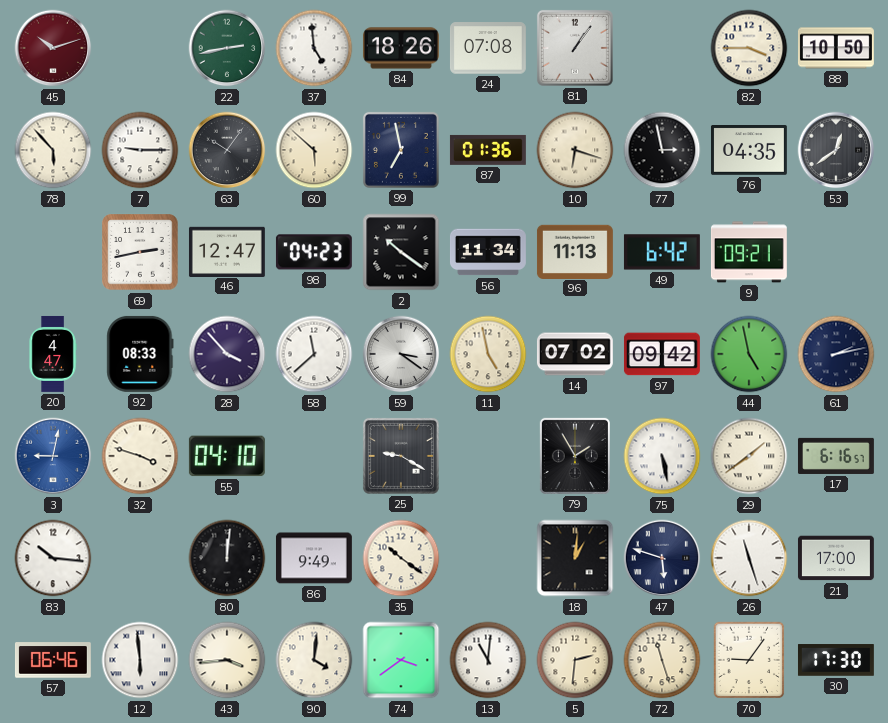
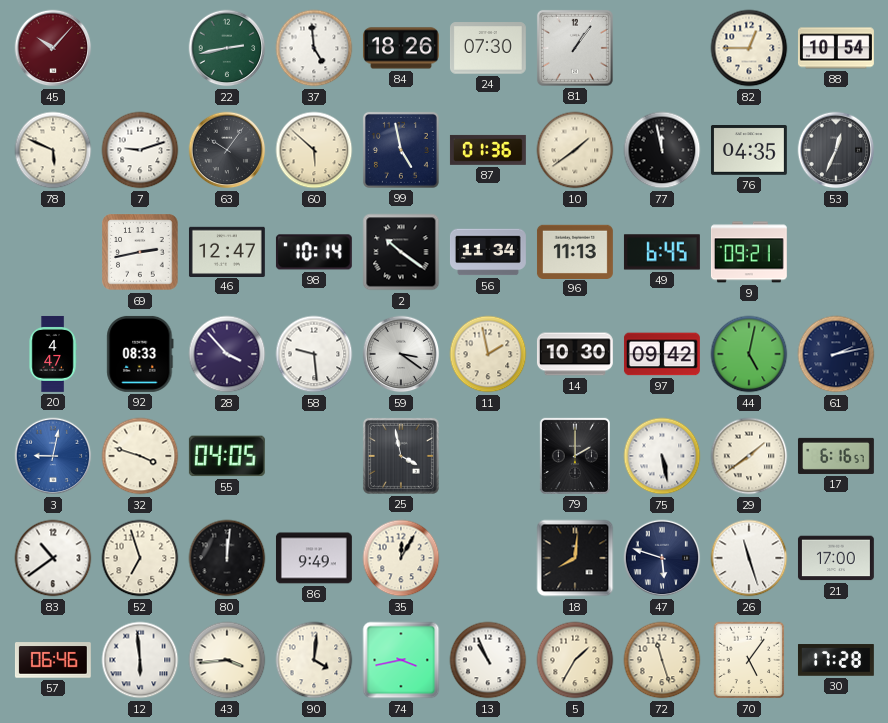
45: 10:12 -> 10:07
24: 07:08 -> 07:30
82: 3:45 -> 12:45
88: 10:50 -> 10:54
78: 5:53 -> 5:49
7: 9:15 -> 9:12
99: 6:58 -> 4:58
10: 6:18 -> 1:39
77: 2:58 -> 11:58
53: 12:39 -> 12:34
98: 04:23 -> 10:14
49: 6:42 -> 6:45
58: 11:38 -> 9:29
11: 4:58 -> 1:58
14: 07:02 -> 10:30
44: 4:58 -> 5:02
55: 04:10 -> 04:05
25: 9:20 -> 3:58
79: 1:55 -> 2:00
83: 10:16 -> 10:39
52: none -> 6:57
35: 10:21 -> 12:05
18: 1:01 -> 8:01
74: 3:39 -> 3:43
13: 11:01 -> 10:56
5: 2:31 -> 1:35
70: 9:06 -> 5:06
30: 17:30 -> 17:28
